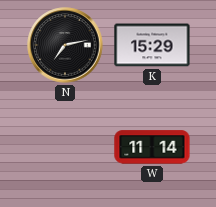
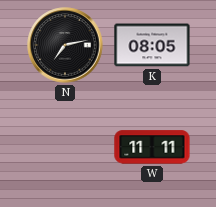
K: 15:29 -> 08:05
W: 11:14 -> 11:11
